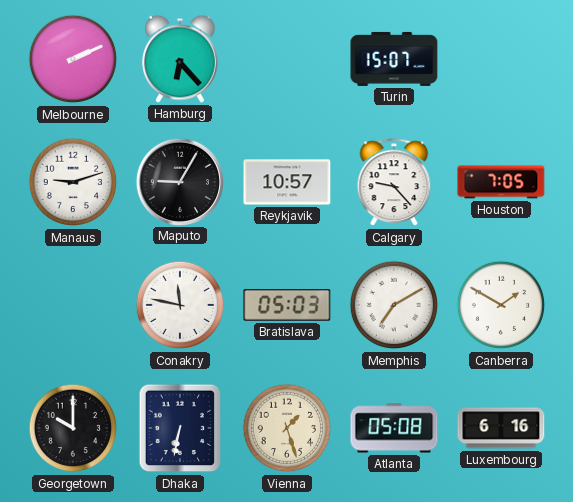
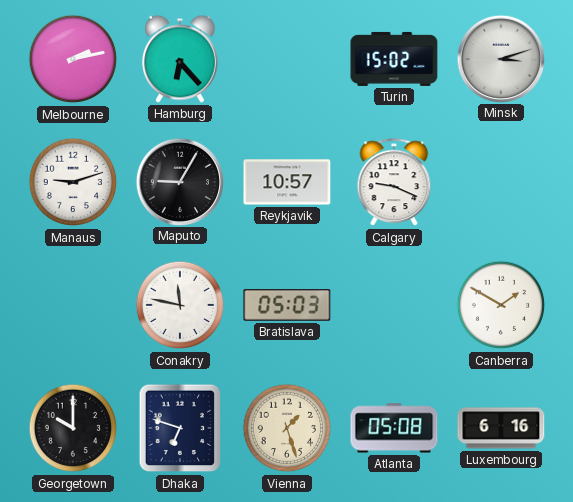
Melbourne: 2:11 -> 2:13
Turin: 15:07 -> 15:02
Minsk: none -> 3:12
Calgary: 9:23 -> 9:19
Houston: 7:05 -> none
Memphis: 7:10 -> none
Dhaka: 6:32 -> 6:48
